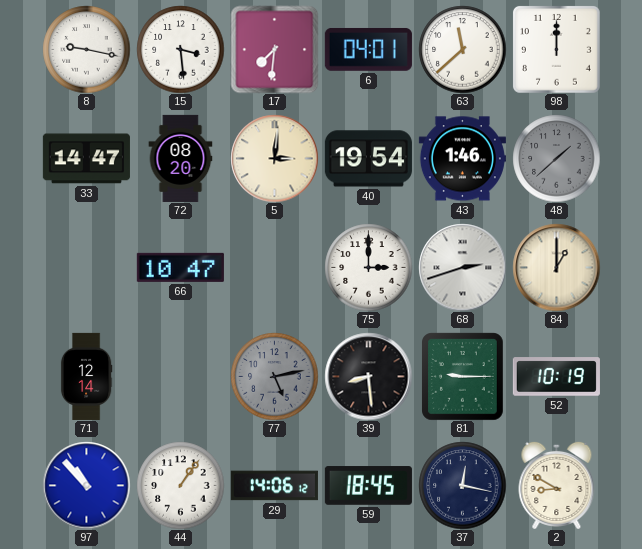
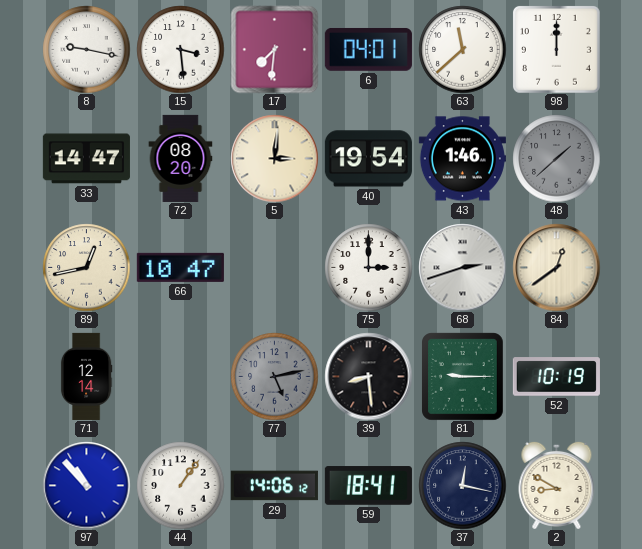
89: none -> 12:43
84: 1:00 -> 12:39
59: 18:45 -> 18:41
